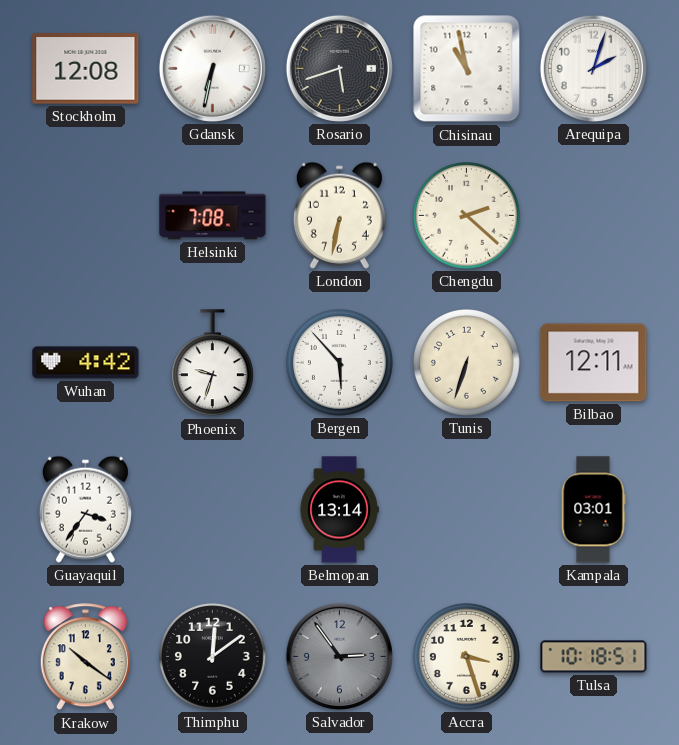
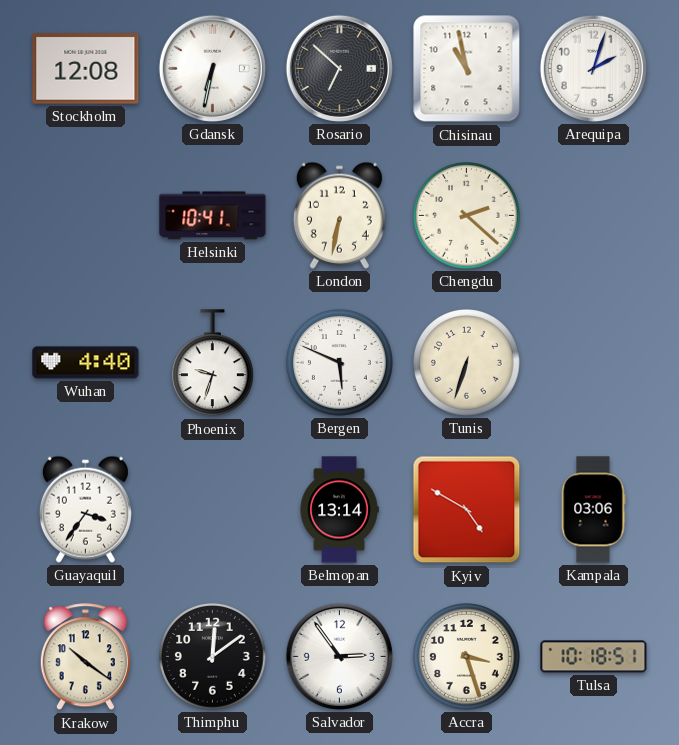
Rosario: 5:42 -> 6:52
Helsinki: 7:08 -> 10:41
Wuhan: 4:42 -> 4:40
Bergen: 5:53 -> 5:49
Bilbao: 12:11 -> none
Kyiv: none -> 4:50
Kampala: 03:01 -> 03:06
Salvador dial: grey -> white
